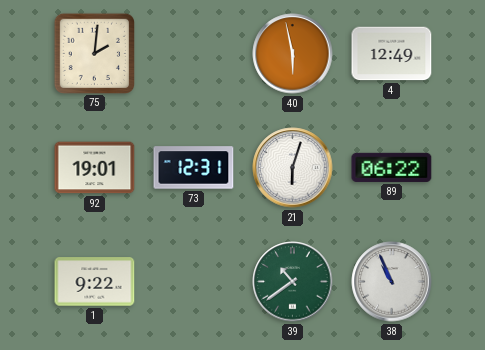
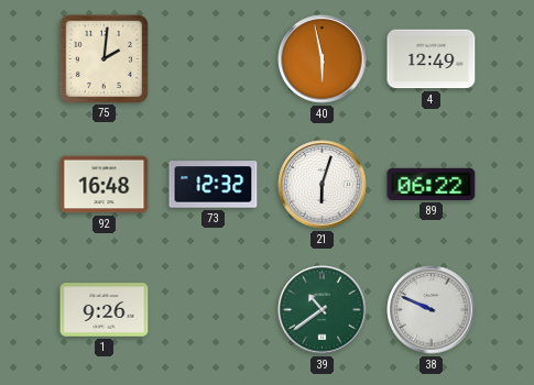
92: 19:01 -> 16:48
73: 12:31 -> 12:32
1: 9:22 -> 9:26
38: 10:56 -> 9:49
